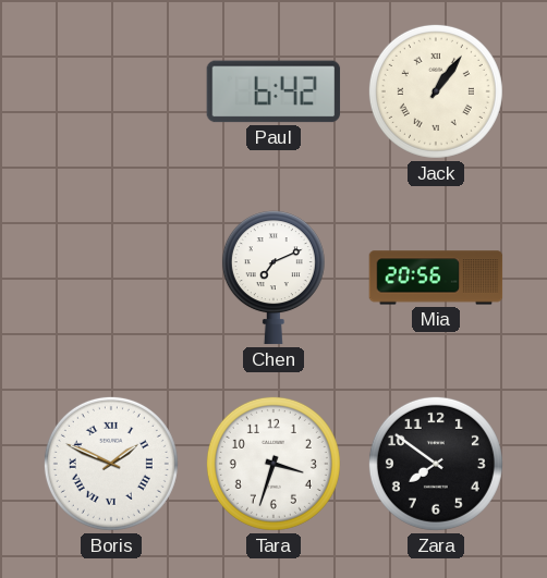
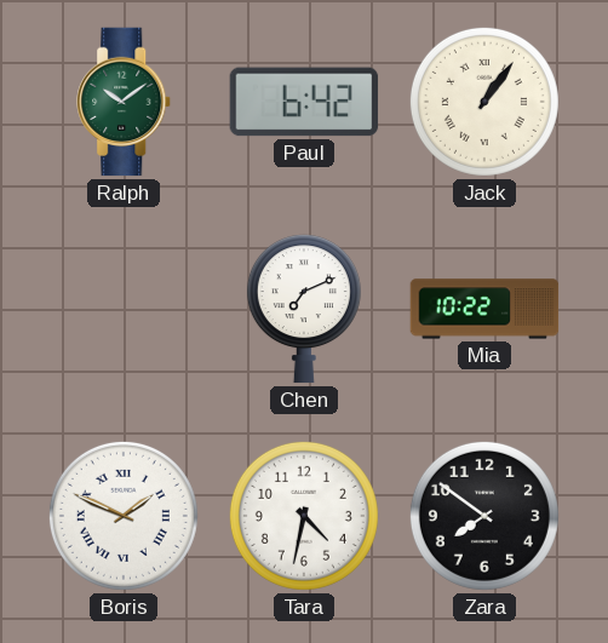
Ralph: none -> 10:09
Mia: 20:56 -> 10:22
Tara: 3:33 -> 4:32
